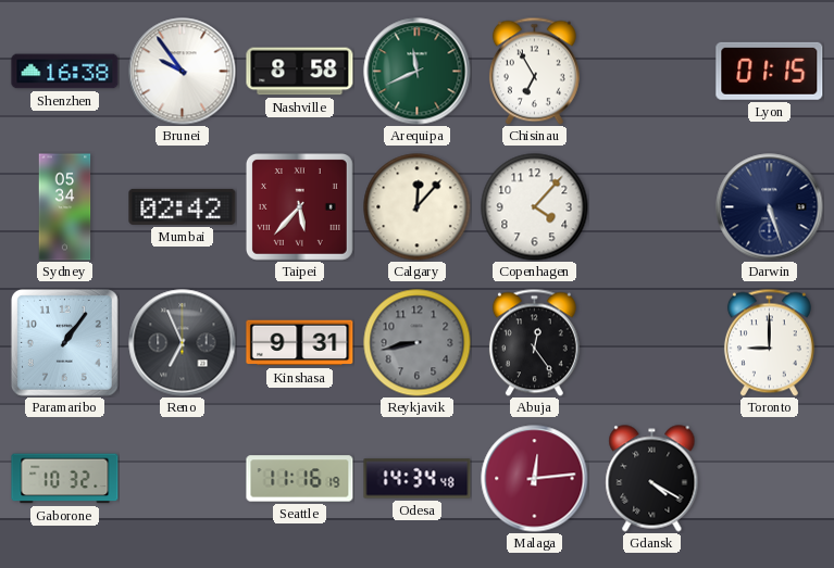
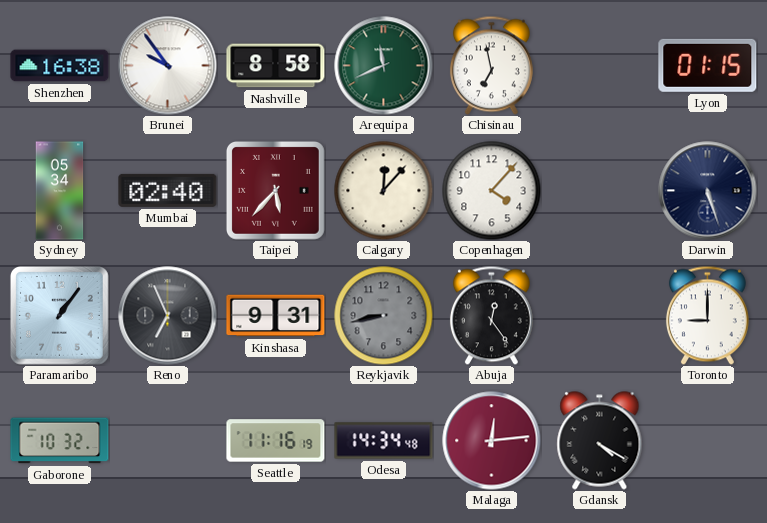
Chisinau: 6:55 -> 6:58
Mumbai: 02:42 -> 02:40
